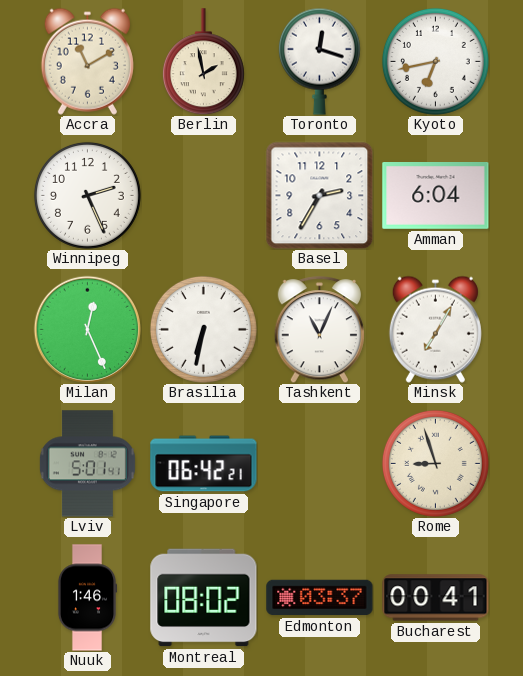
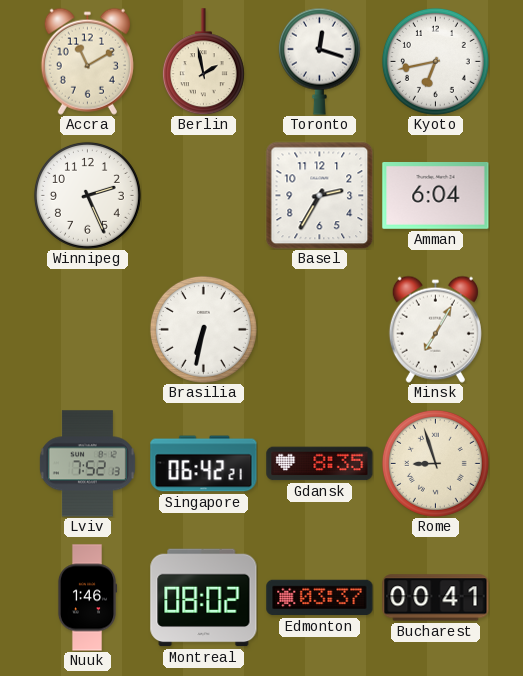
Milan: 12:26 -> none
Tashkent: 11:04 -> none
Lviv: 5:01 -> 7:52
Gdansk: none -> 8:35
